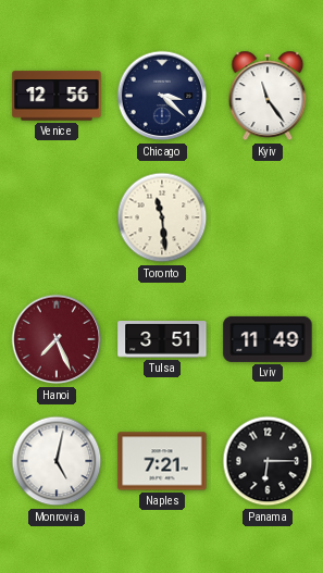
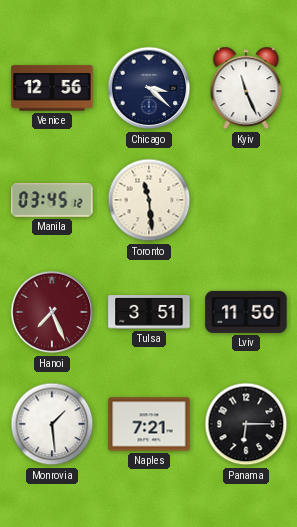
Kyiv: 11:24 -> 11:26
Manila: none -> 03:45
Lviv: 11:49 -> 11:50
Monrovia: 5:02 -> 1:29
